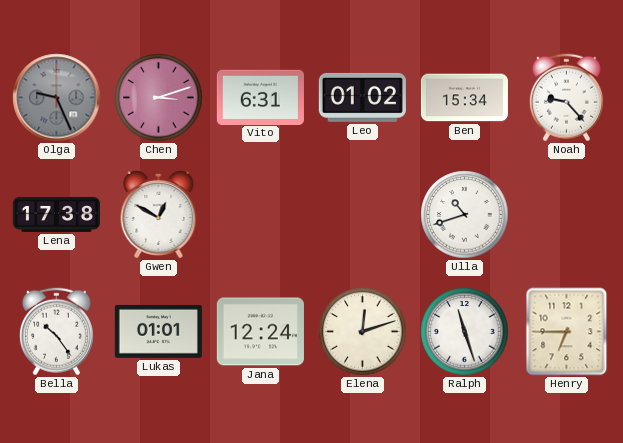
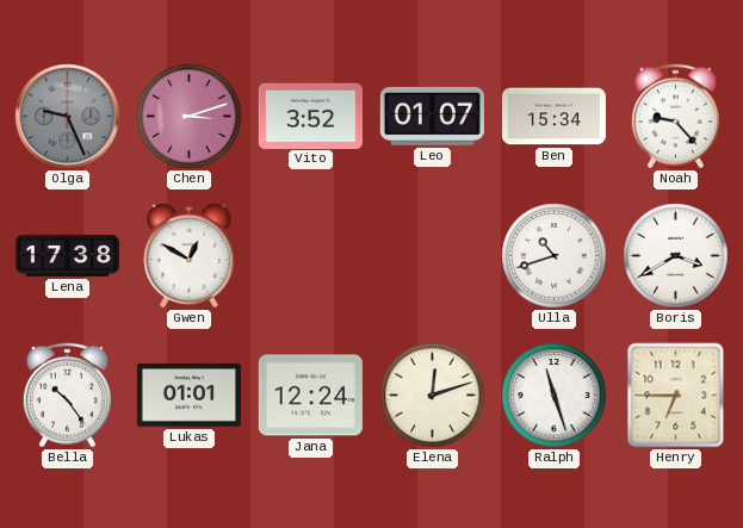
Vito: 6:31 -> 3:52
Leo: 01:02 -> 01:07
Boris: none -> 3:40
